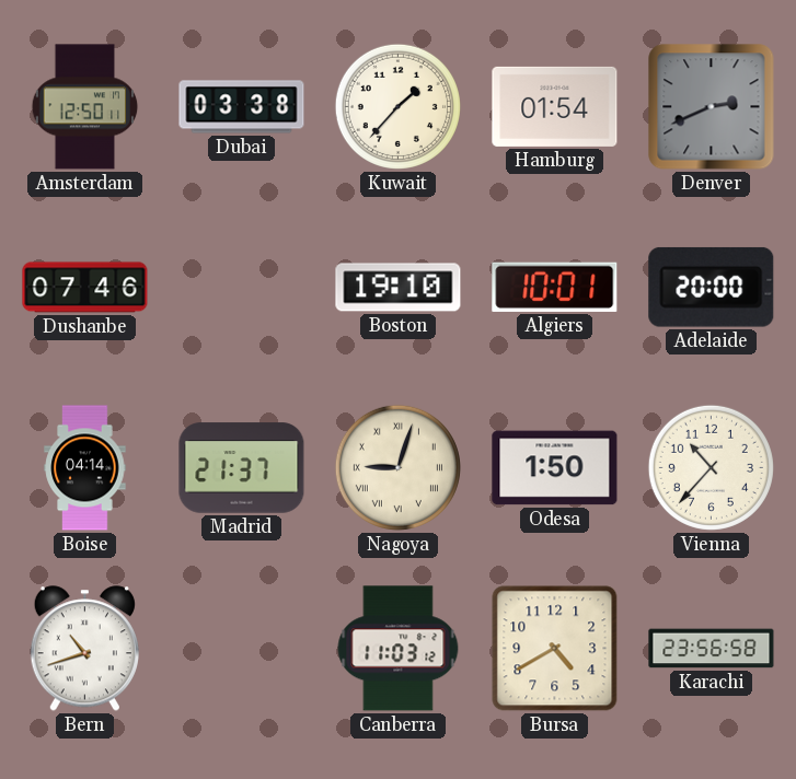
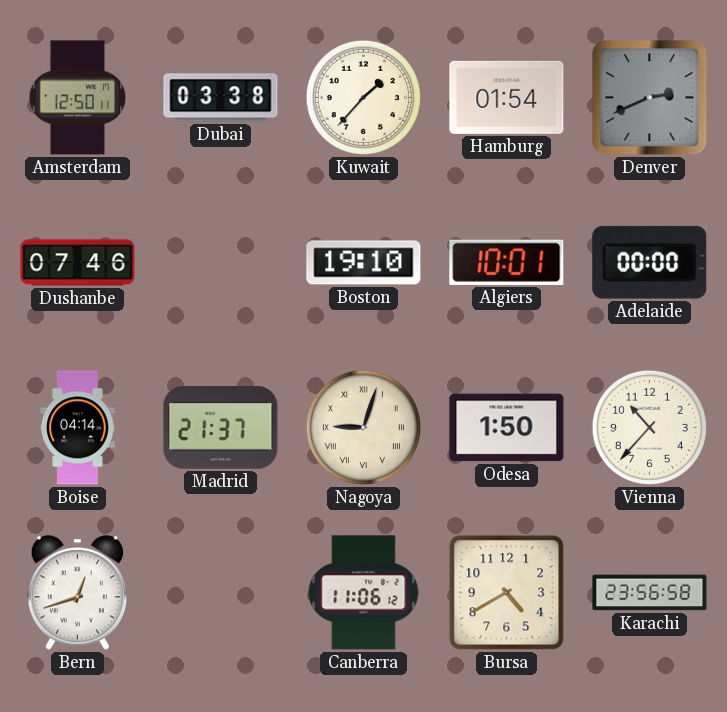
Adelaide: 20:00 -> 00:00
Bern: 10:42 -> 12:42
Canberra: 11:03 -> 11:06
